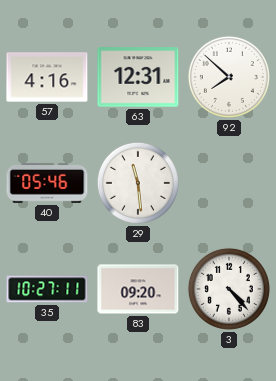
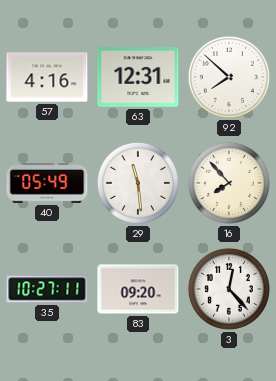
40: 05:46 -> 05:49
16: none -> 7:53
3: 4:23 -> 12:23
